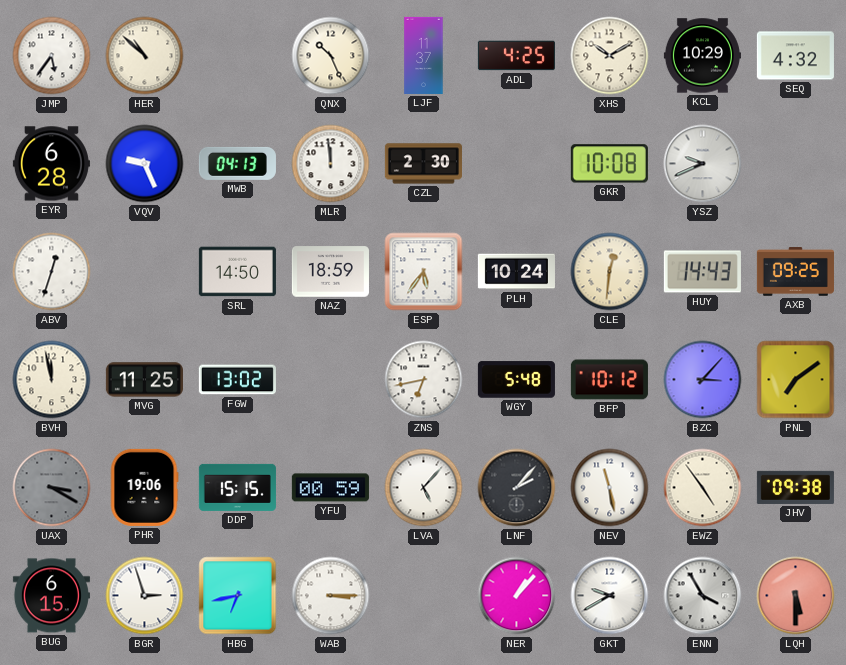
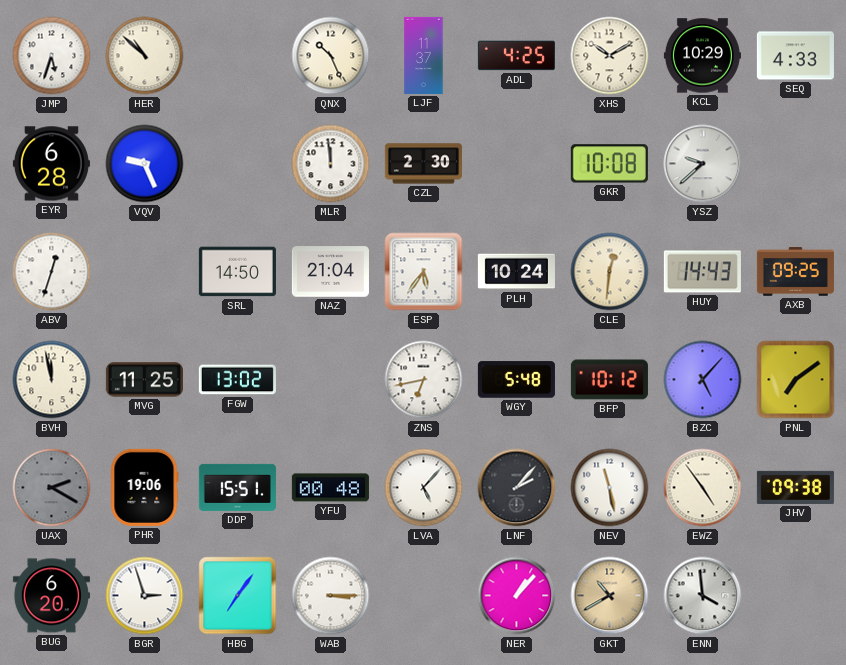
JMP: 5:36 -> 5:33
SEQ: 4:32 -> 4:33
MWB: 04:13 -> none
YSZ: 9:41 -> 9:38
NAZ: 18:59 -> 21:04
BZC: 3:07 -> 5:07
UAX: 3:20 -> 2:20
DDP: 15:15 -> 15:51
YFU: 00:59 -> 00:48
BUG: 6:15 -> 6:20
HBG: 6:43 -> 7:06
GKT: 9:40 -> 10:40
GKT dial: white -> champagne
ENN: 3:55 -> 3:59
LQH: 5:30 -> none
